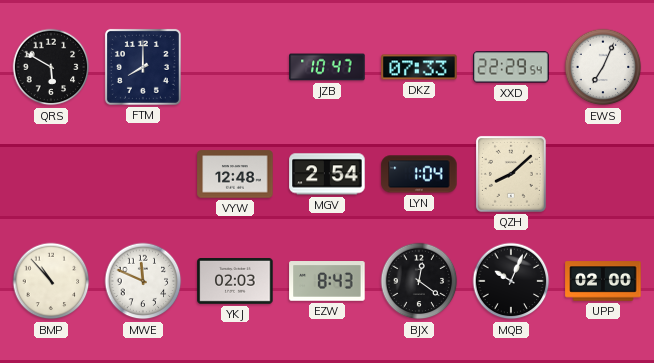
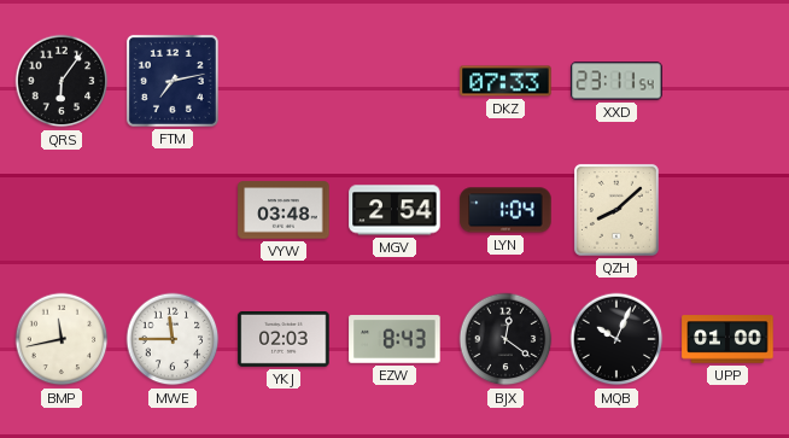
QRS: 5:50 -> 6:06
FTM: 8:00 -> 7:13
JZB: 10:47 -> none
XXD: 22:29 -> 23:11
EWS: 7:04 -> none
VYW: 12:48 -> 03:48
BMP: 10:53 -> 11:43
MWE: 11:49 -> 11:45
UPP: 02:00 -> 01:00
